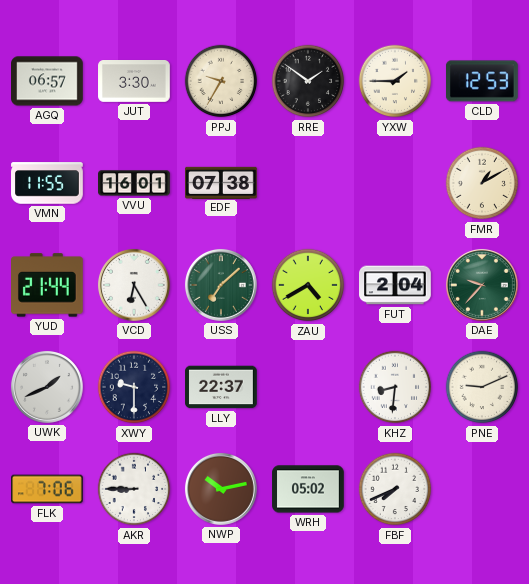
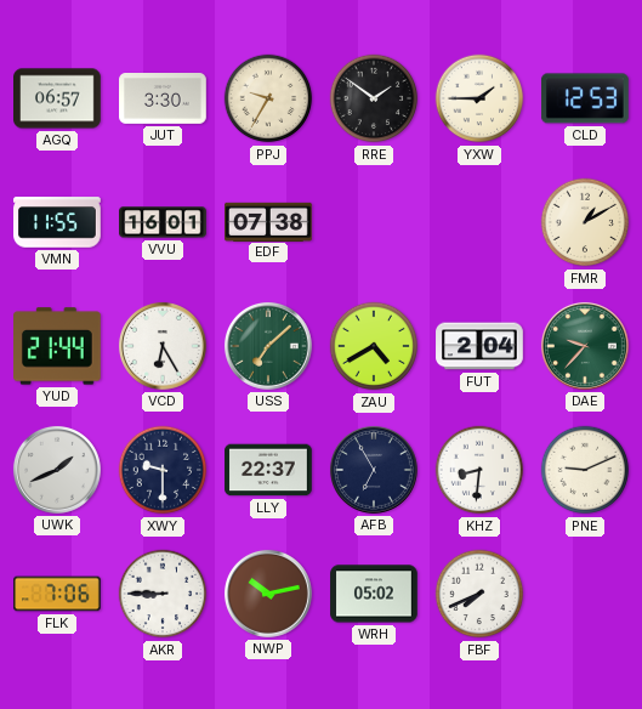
AFB: none -> 6:55
